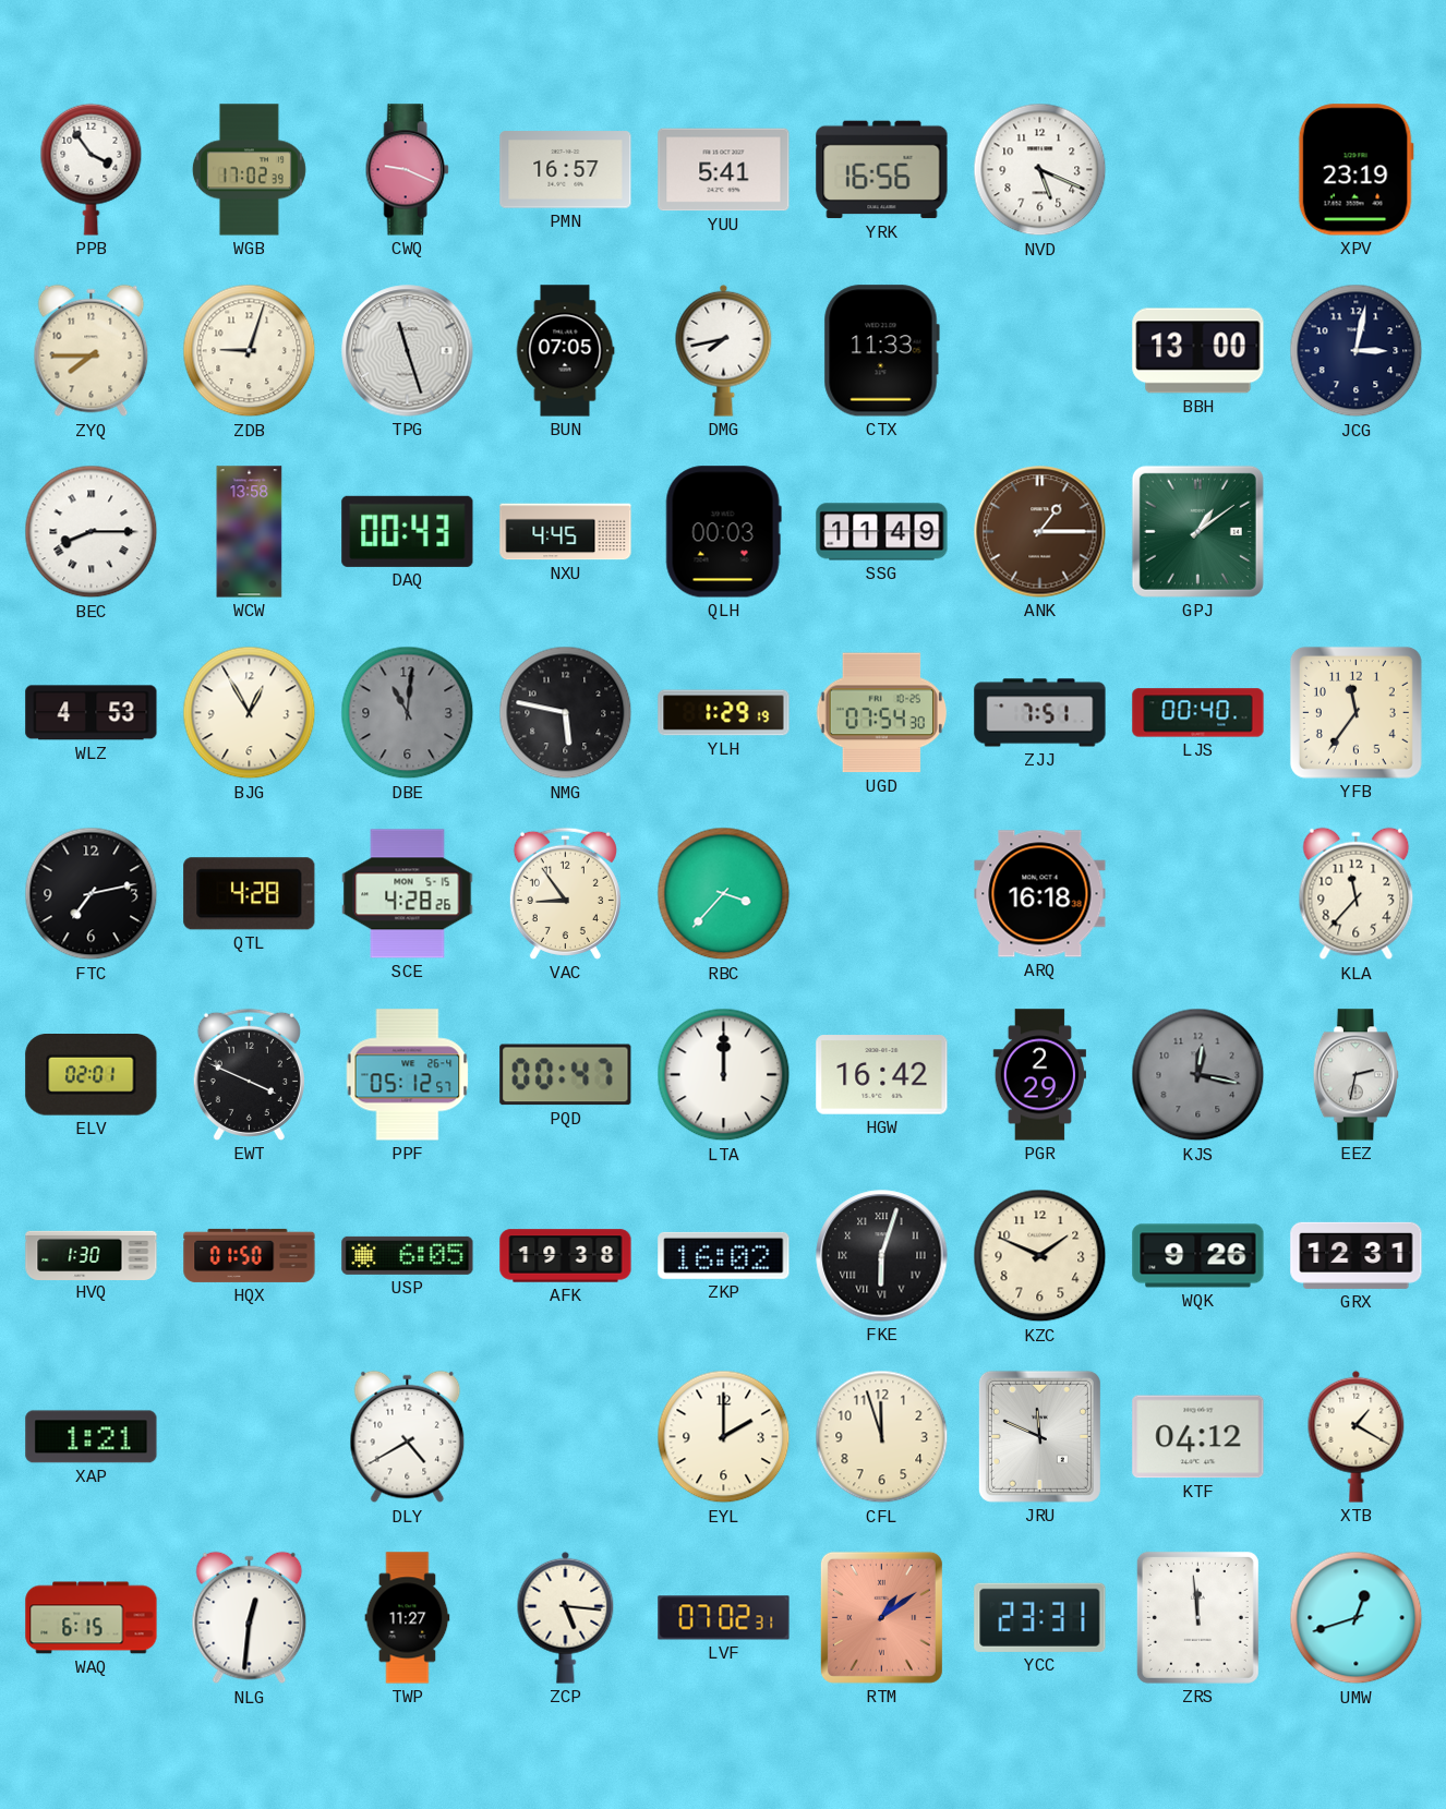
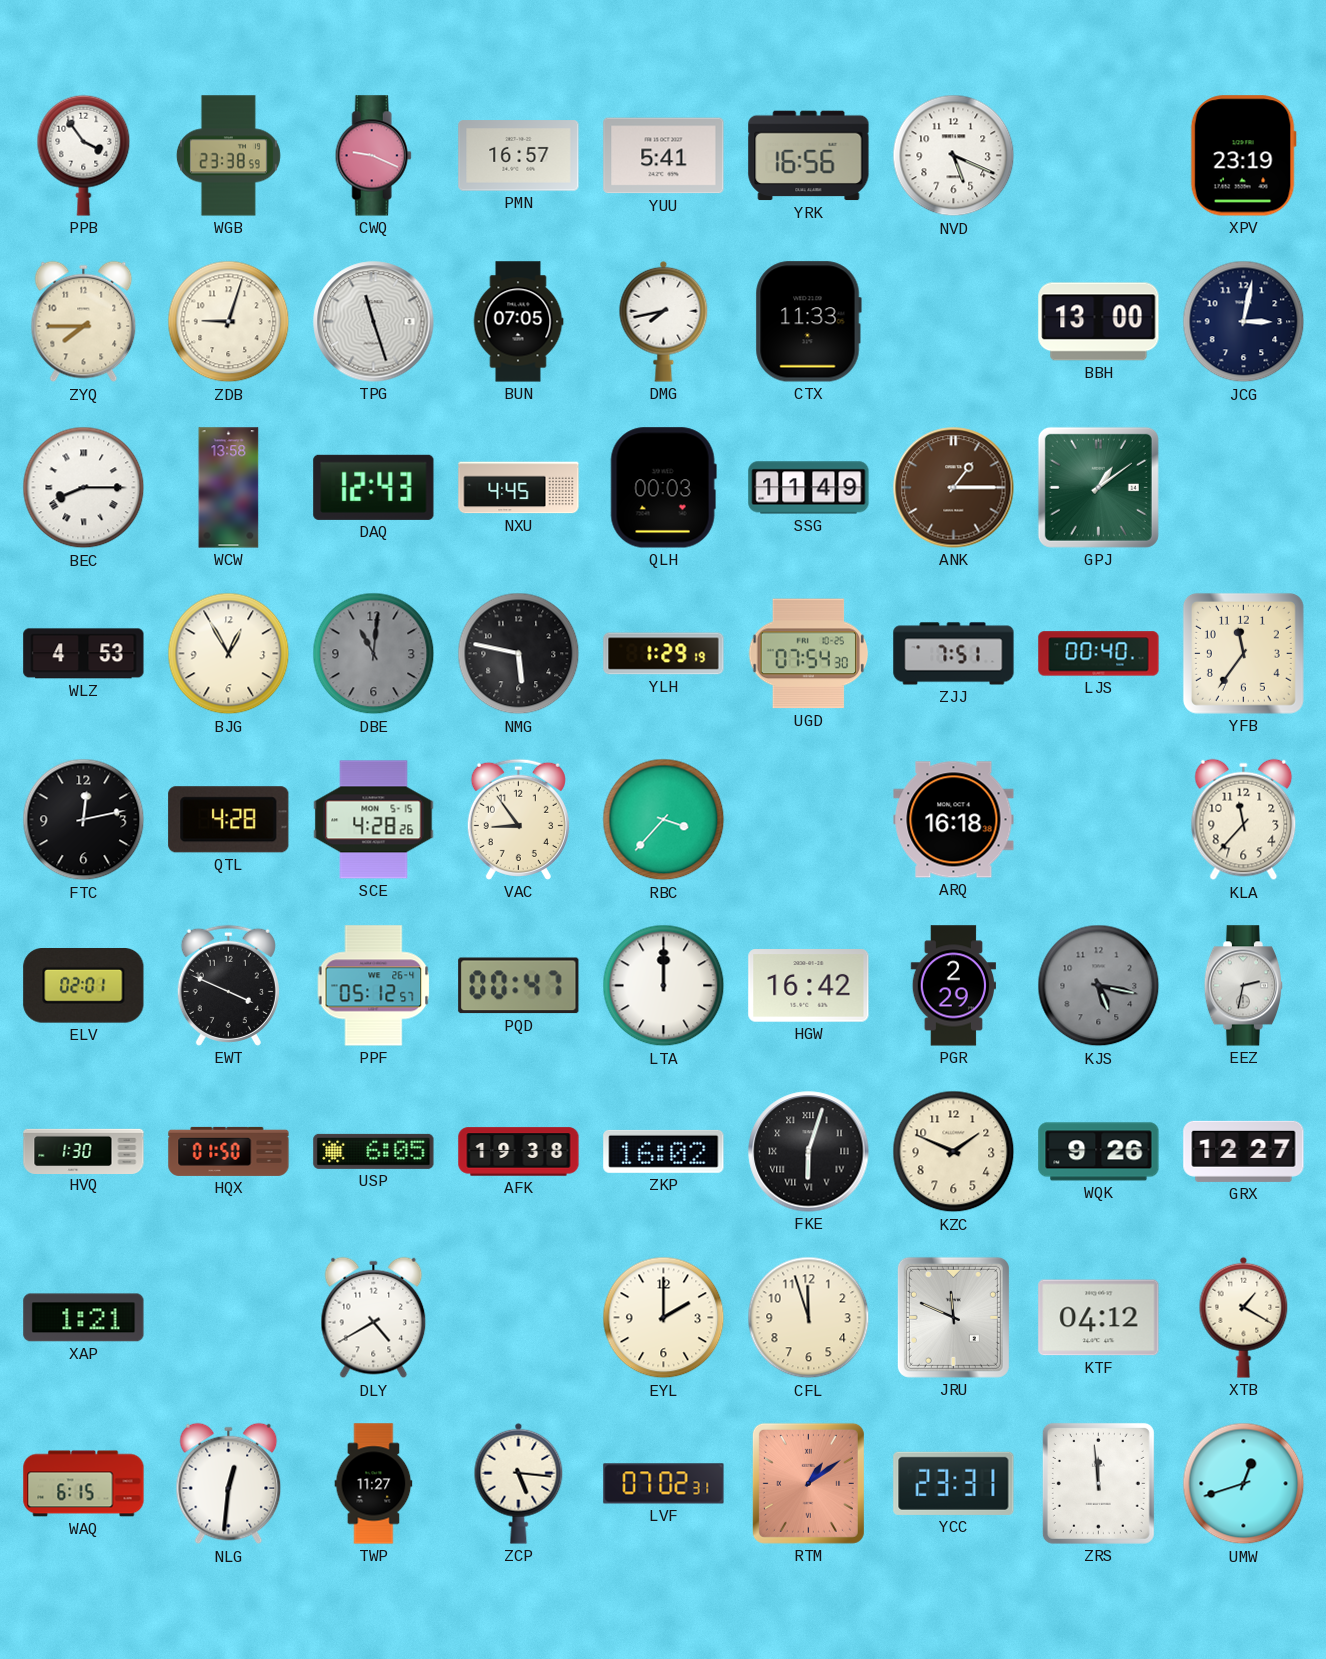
WGB: 17:02 -> 23:38
DAQ: 00:43 -> 12:43
FTC: 7:13 -> 12:13
KJS: 12:17 -> 5:17
GRX: 12:31 -> 12:27
